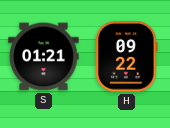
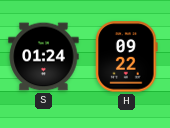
S: 01:21 -> 01:24
